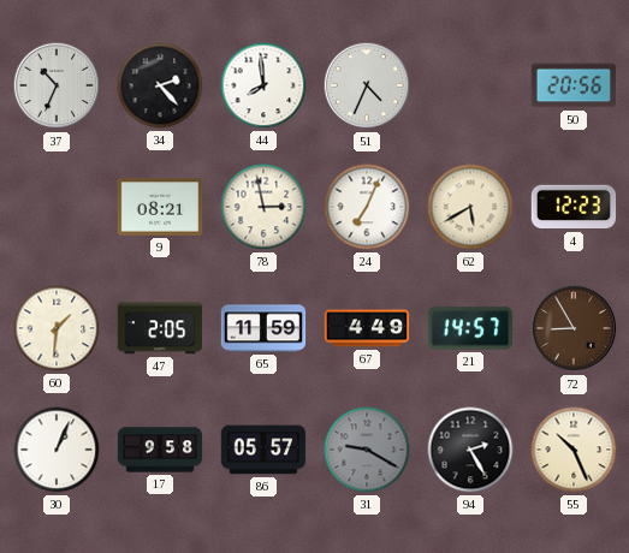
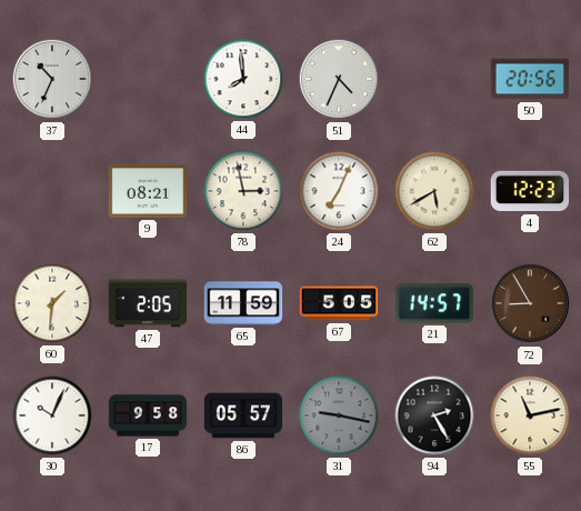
34: 2:23 -> none
67: 4:49 -> 5:05
30: 1:04 -> 10:04
31: 9:20 -> 9:17
55: 10:26 -> 11:13
